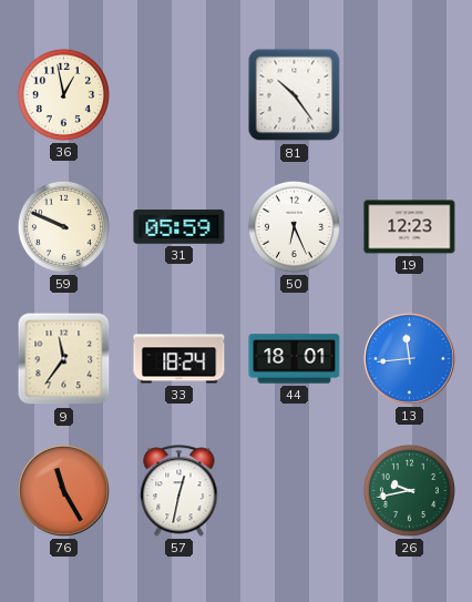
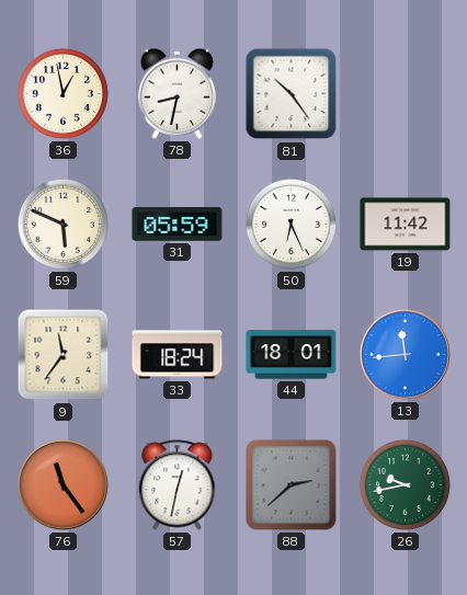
78: none -> 8:32
59: 9:49 -> 5:49
19: 12:23 -> 11:42
76: 11:25 -> 11:24
88: none -> 2:38
